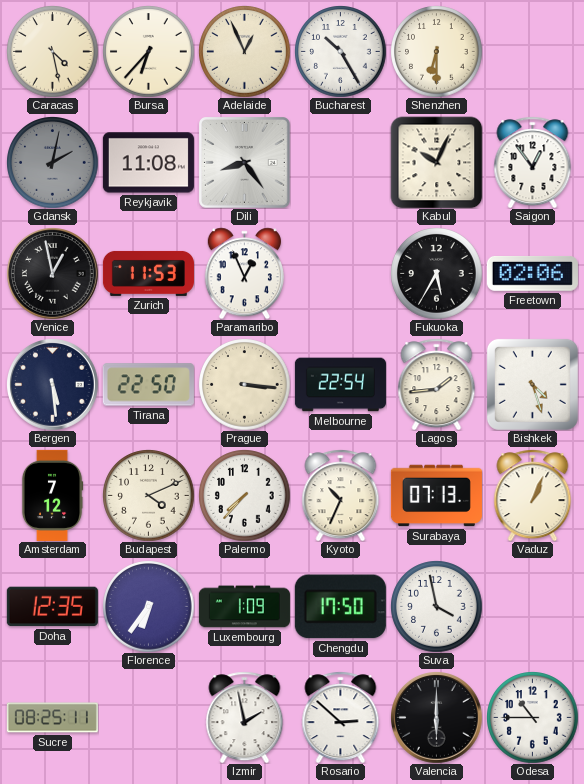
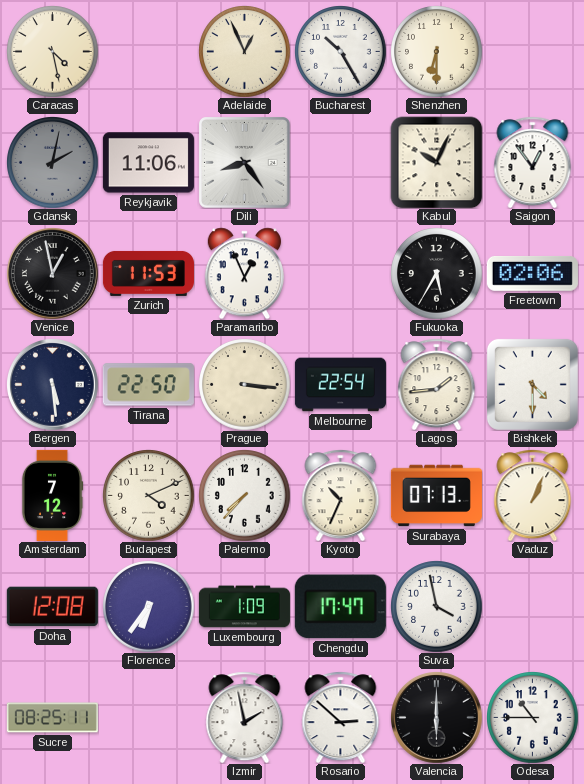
Bursa: 6:37 -> none
Reykjavik: 11:08 -> 11:06
Bishkek: 4:27 -> 4:30
Doha: 12:35 -> 12:08
Chengdu: 17:50 -> 17:47
